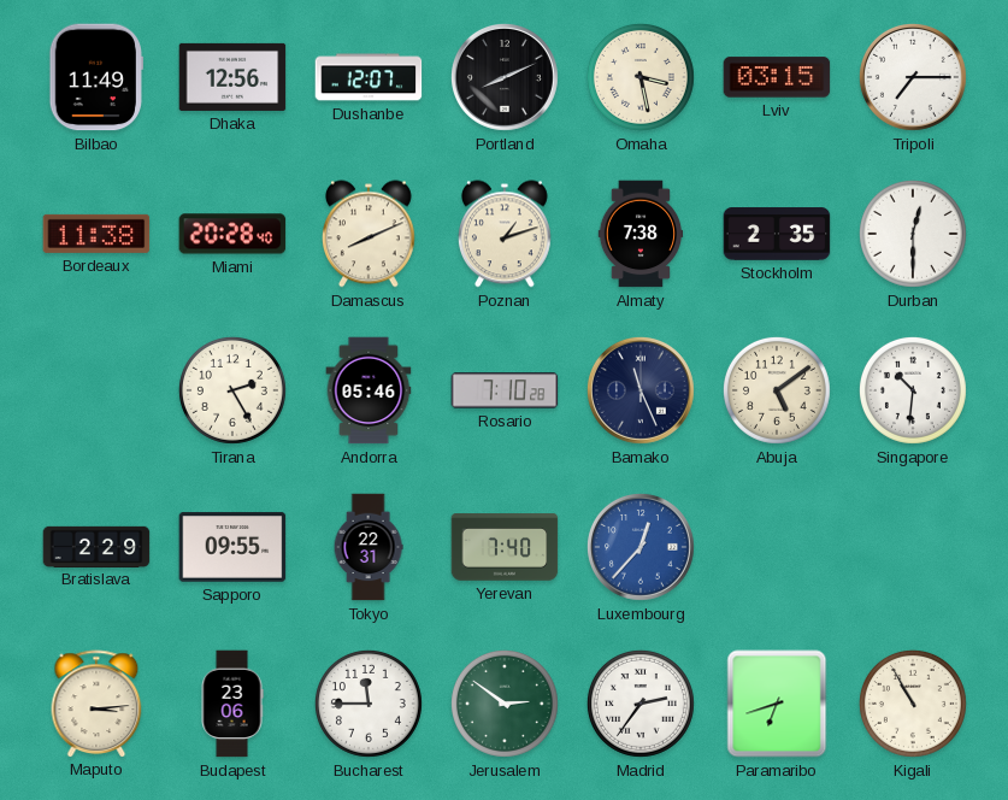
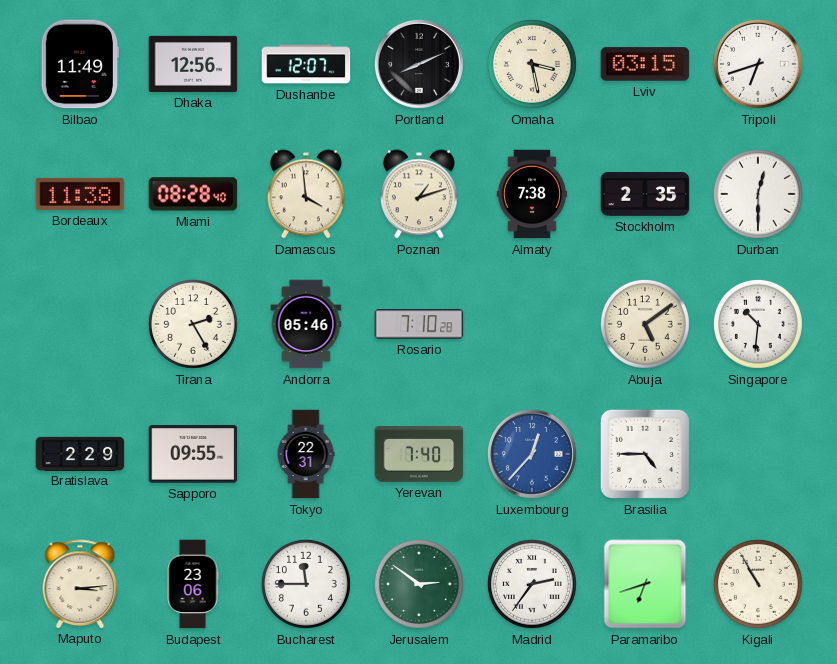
Tripoli: 7:15 -> 6:42
Miami: 20:28 -> 08:28
Damascus: 8:11 -> 3:59
Bamako: 11:26 -> none
Brasilia: none -> 4:45
